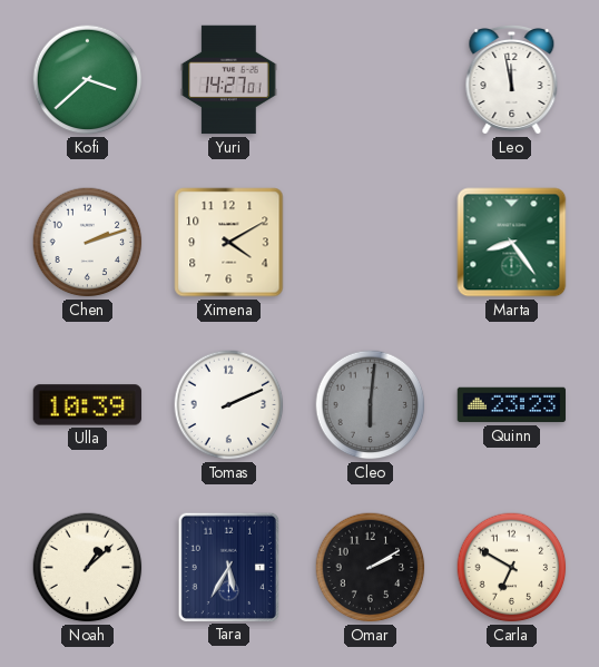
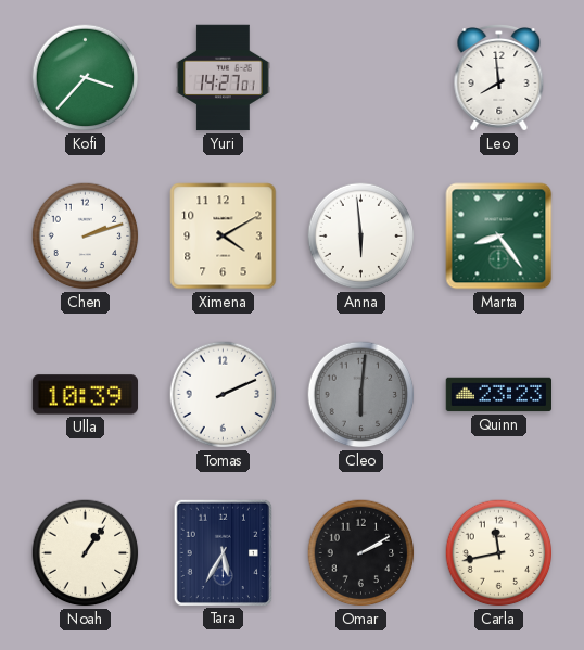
Kofi: 3:38 -> 3:37
Leo: 11:58 -> 7:59
Anna: none -> 5:59
Noah: 1:08 -> 1:06
Carla: 6:50 -> 11:43
